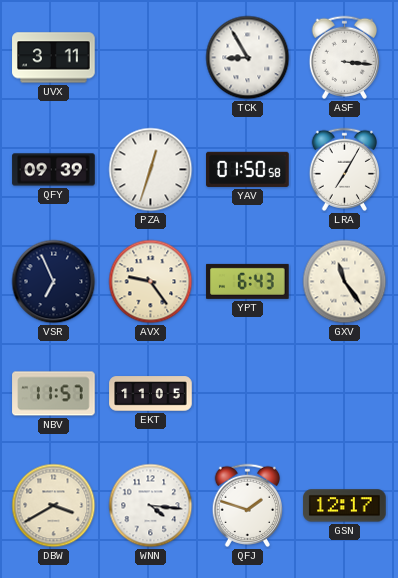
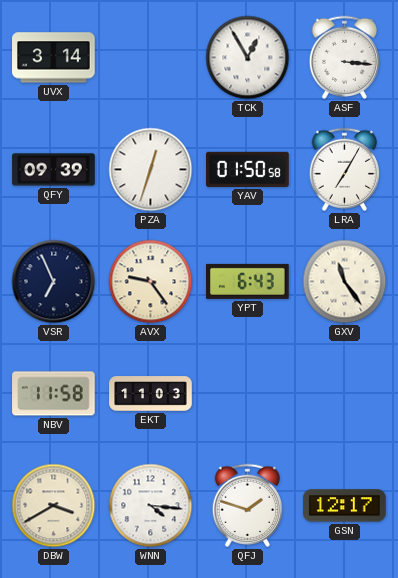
UVX: 3:11 -> 3:14
TCK: 8:55 -> 12:55
NBV: 11:57 -> 11:58
EKT: 11:05 -> 11:03
